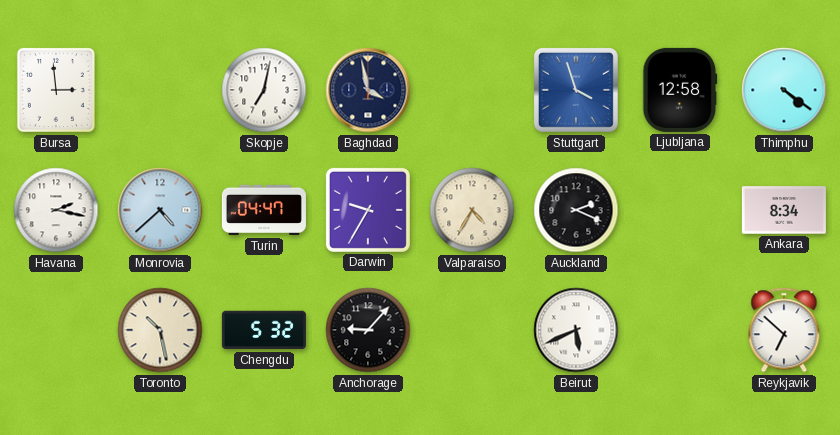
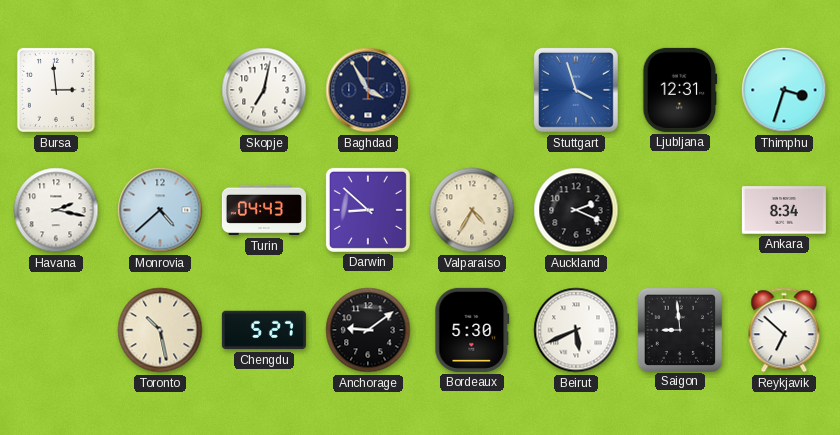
Baghdad: 3:58 -> 3:55
Ljubljana: 12:58 -> 12:31
Thimphu: 4:21 -> 3:33
Turin: 04:47 -> 04:43
Darwin: 9:35 -> 8:52
Chengdu: 5:32 -> 5:27
Anchorage: 9:07 -> 9:09
Bordeaux: none -> 5:30
Saigon: none -> 8:59
